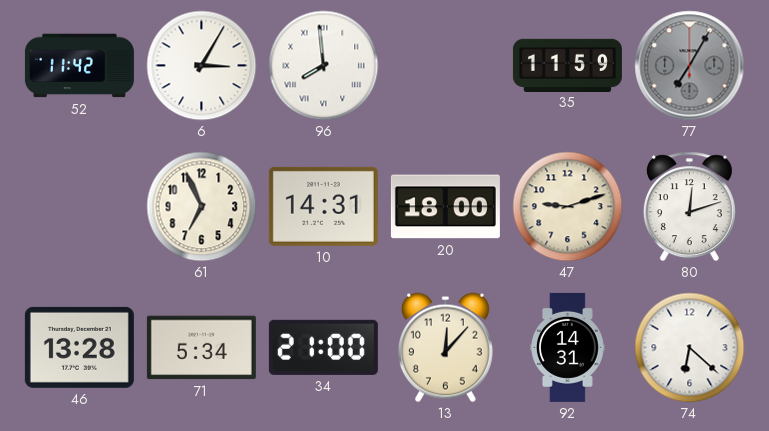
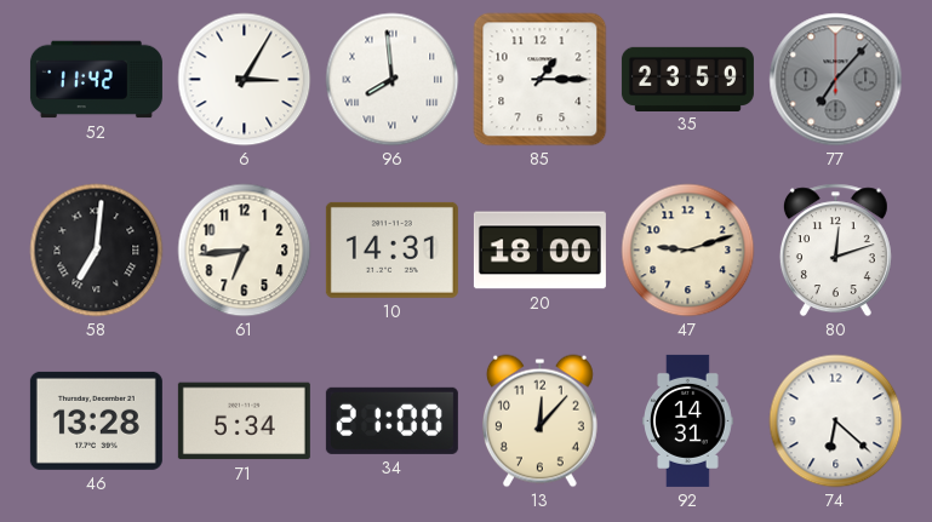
85: none -> 1:15
35: 11:59 -> 23:59
77: 7:05 -> 7:07
58: none -> 7:01
61: 6:56 -> 6:44
